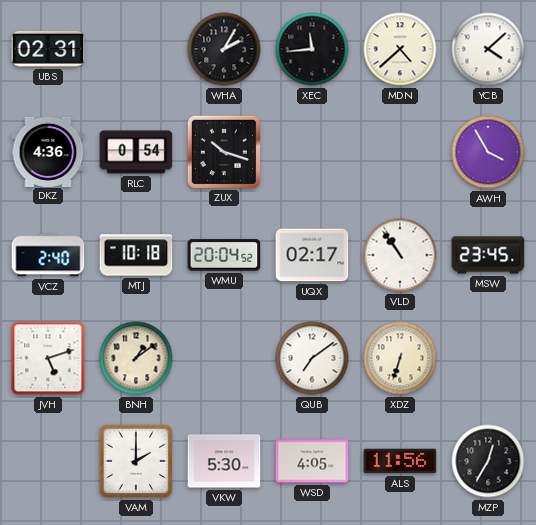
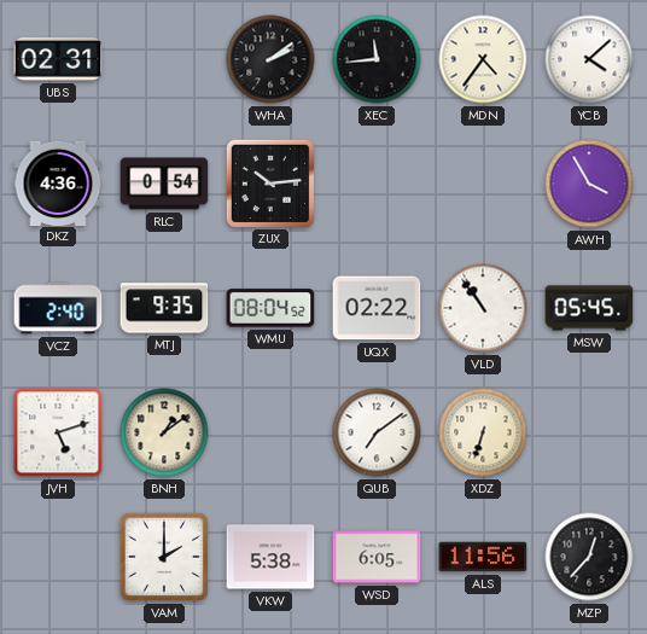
WHA: 2:05 -> 2:09
MDN: 4:38 -> 4:36
ZUX: 10:18 -> 10:14
MTJ: 10:18 -> 9:35
WMU: 20:04 -> 08:04
UQX: 02:17 -> 02:22
MSW: 23:45 -> 05:45
VKW: 5:30 -> 5:38
WSD: 4:05 -> 6:05
MZP: 12:35 -> 12:37
